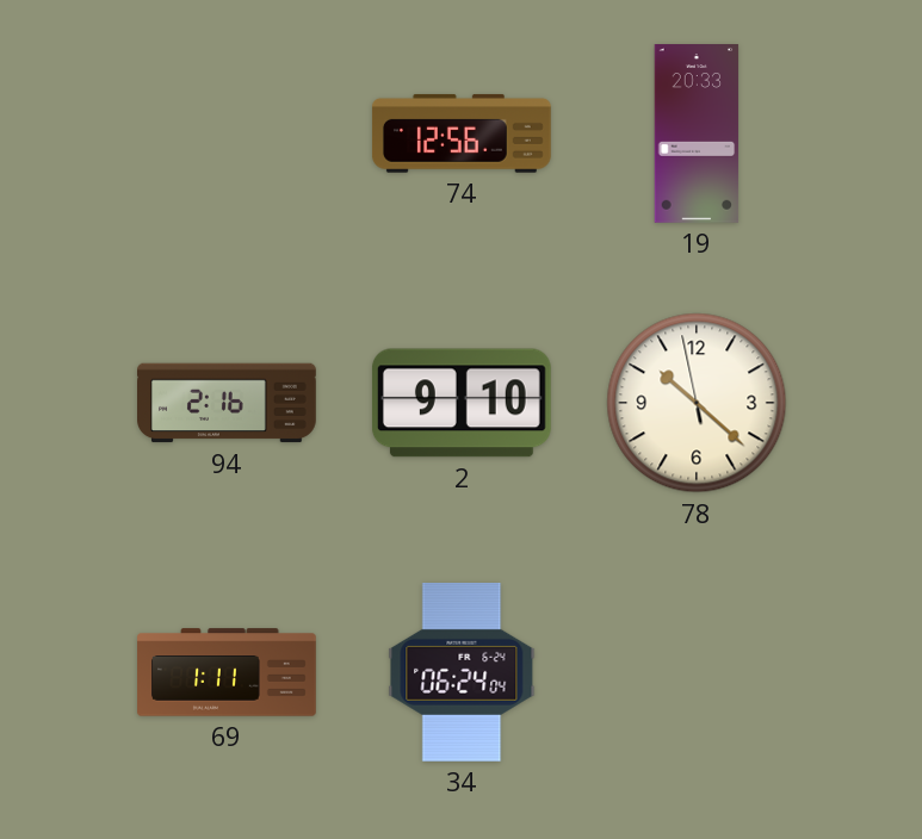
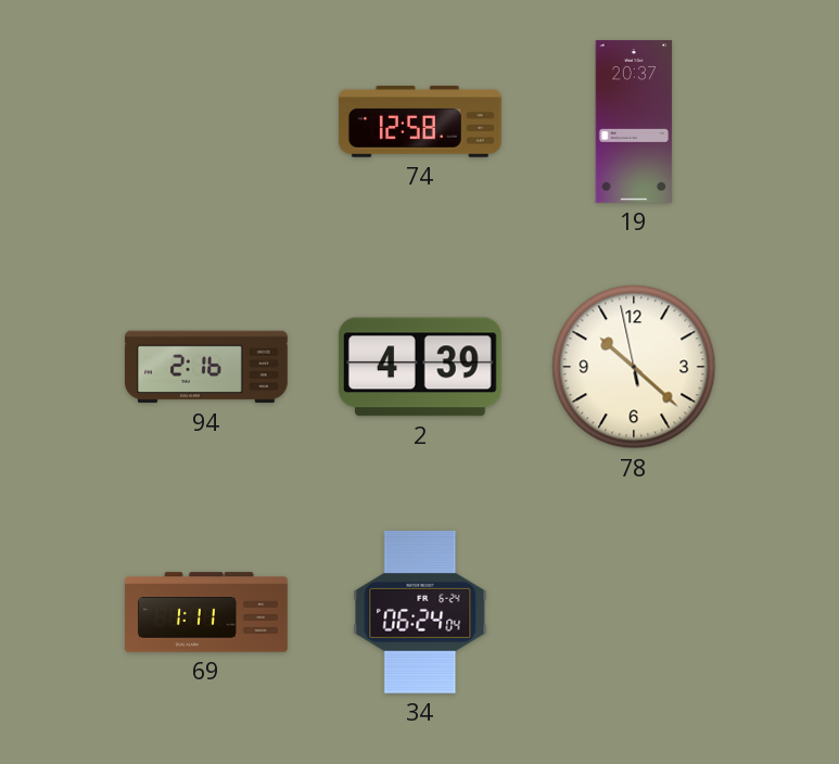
74: 12:56 -> 12:58
19: 20:33 -> 20:37
2: 9:10 -> 4:39
